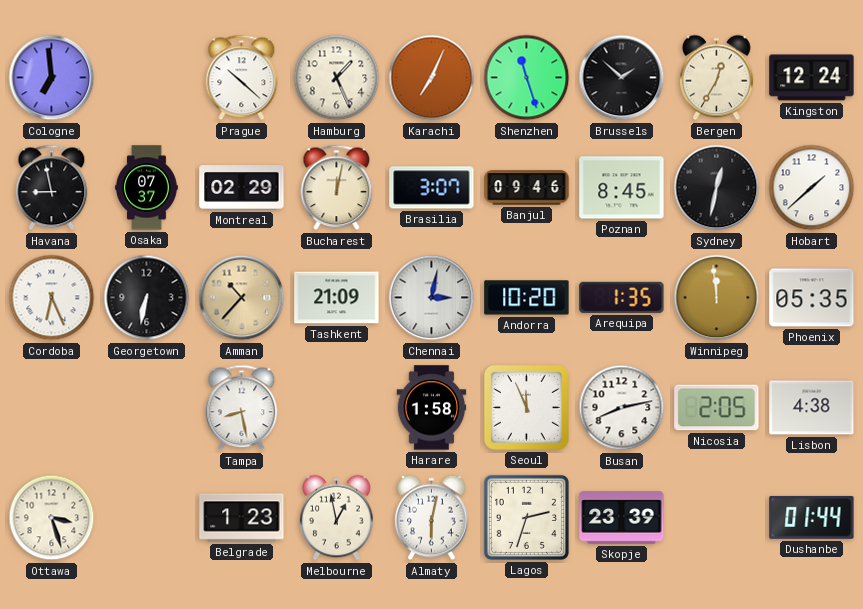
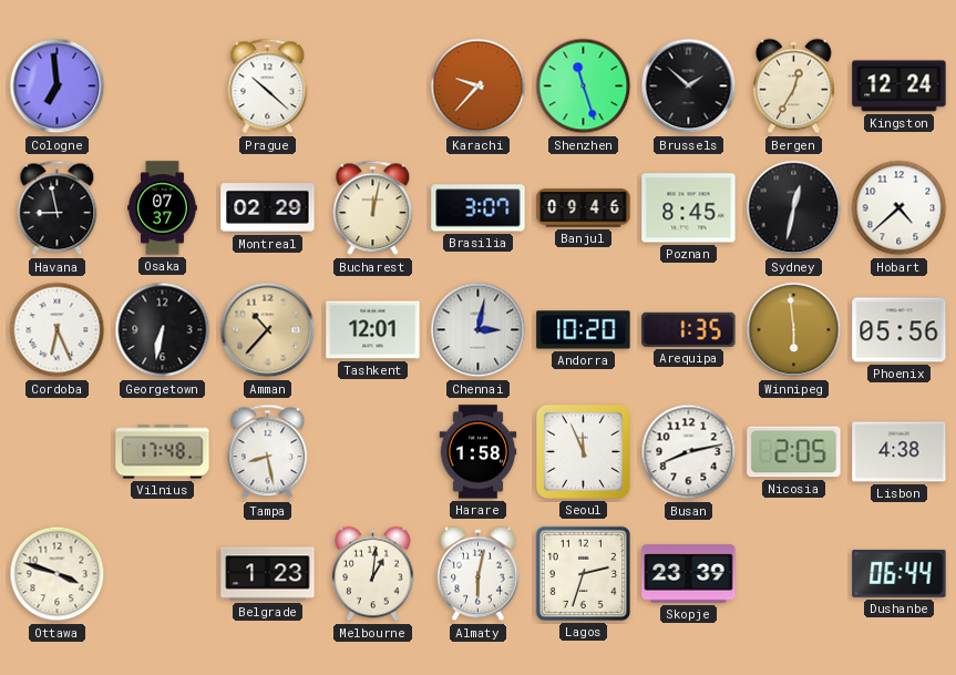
Hamburg: 1:26 -> none
Karachi: 7:04 -> 9:37
Hobart: 1:38 -> 4:38
Tashkent: 21:09 -> 12:01
Winnipeg: 11:59 -> 5:59
Phoenix: 05:35 -> 05:56
Vilnius: none -> 17:48
Ottawa: 3:27 -> 3:48
Melbourne: 12:58 -> 1:01
Dushanbe: 01:44 -> 06:44
